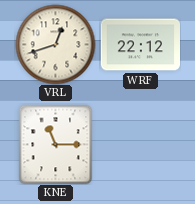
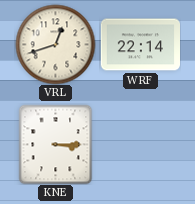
WRF: 22:12 -> 22:14
KNE: 11:15 -> 3:15
